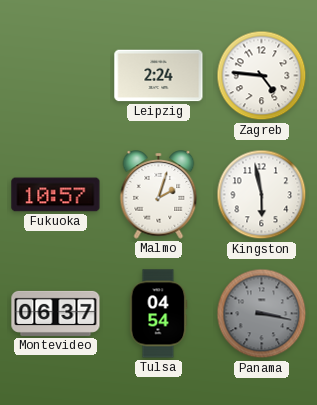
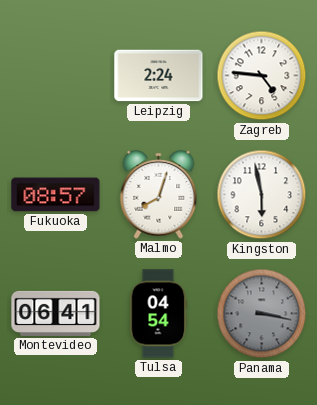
Fukuoka: 10:57 -> 08:57
Malmo: 2:03 -> 8:03
Montevideo: 06:37 -> 06:41
